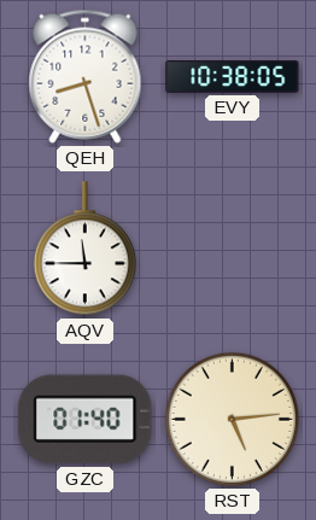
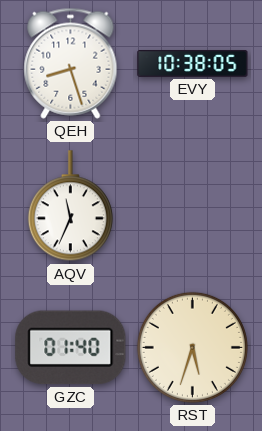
AQV: 11:45 -> 11:34
RST: 5:14 -> 5:33
